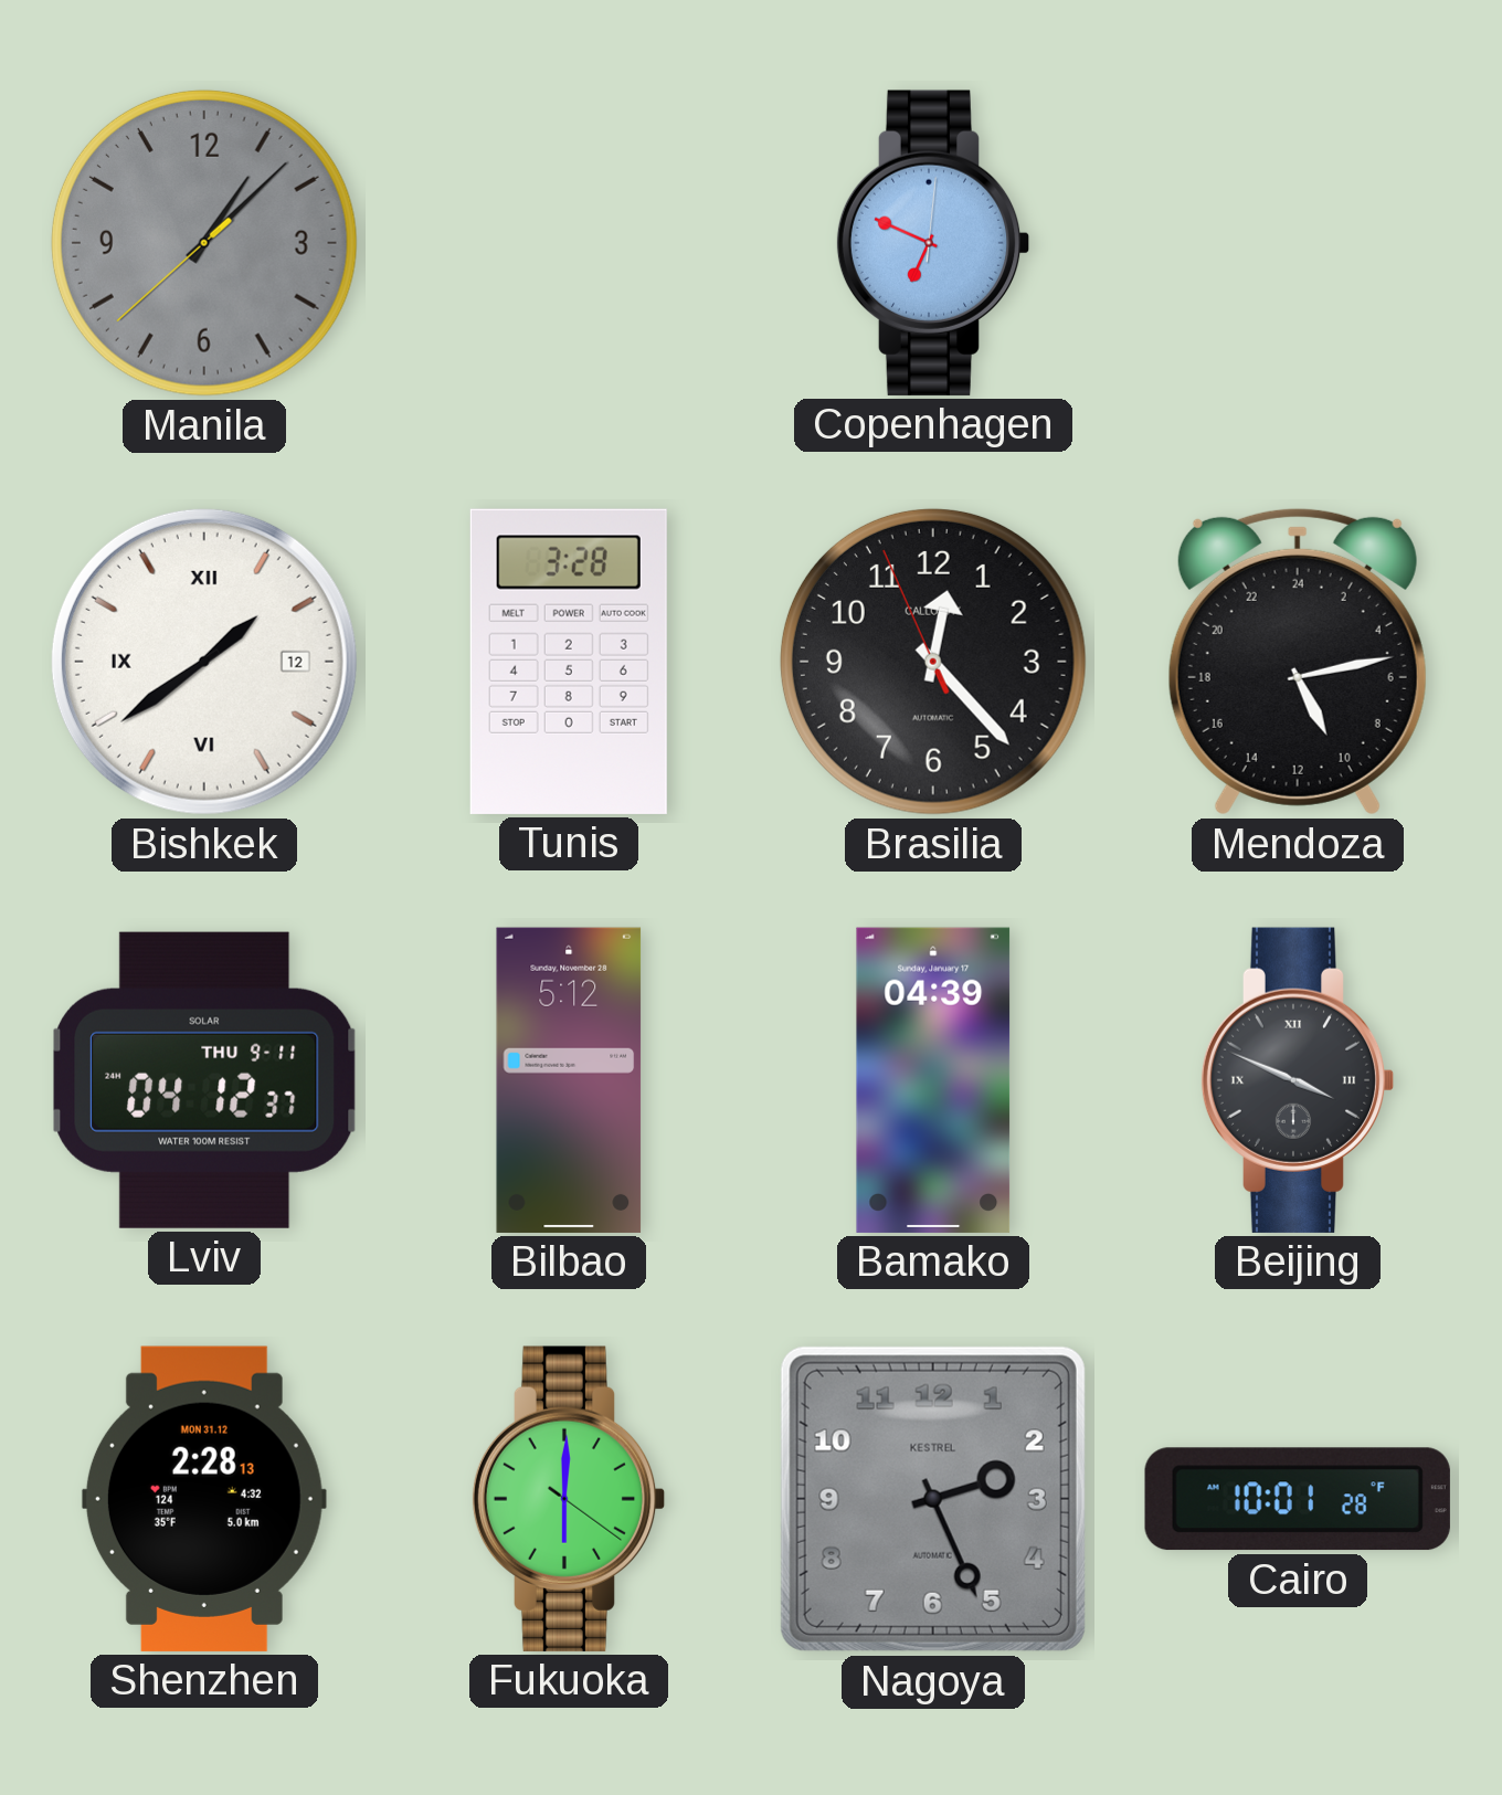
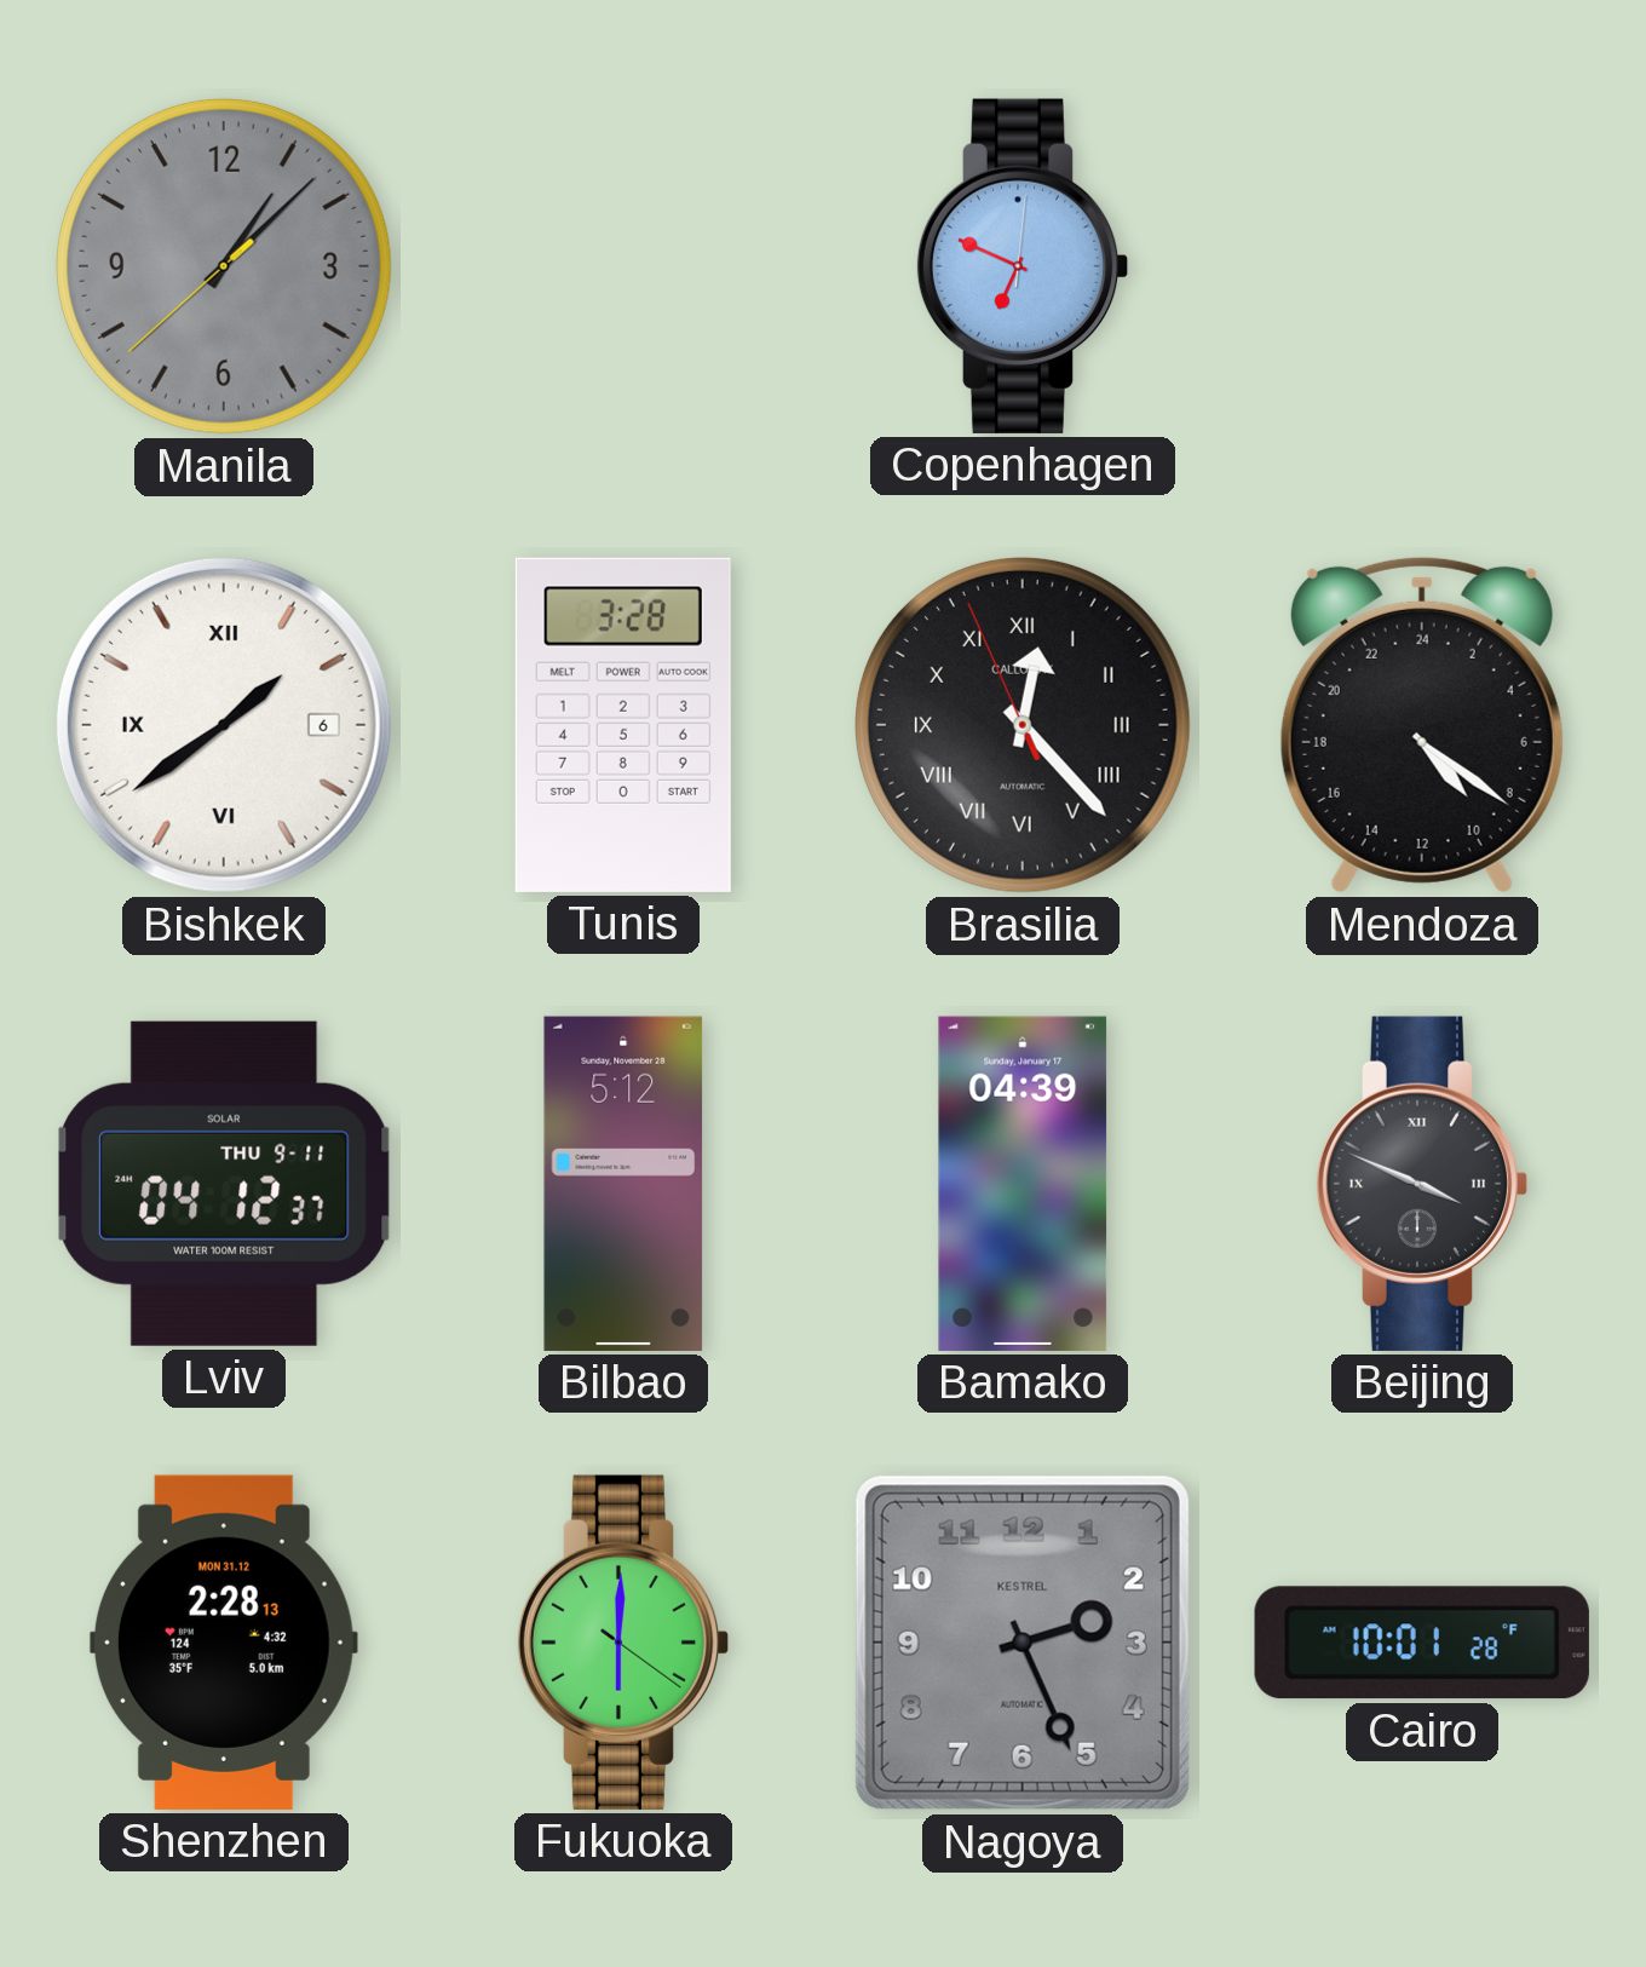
Bishkek date: 12 -> 6
Brasilia numerals: Arabic -> Roman
Mendoza: 10:13 -> 9:21
